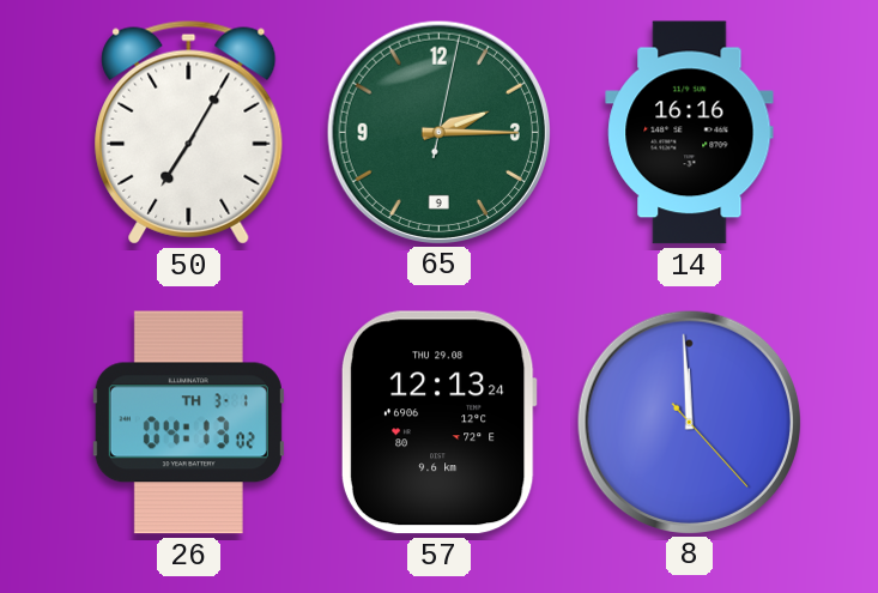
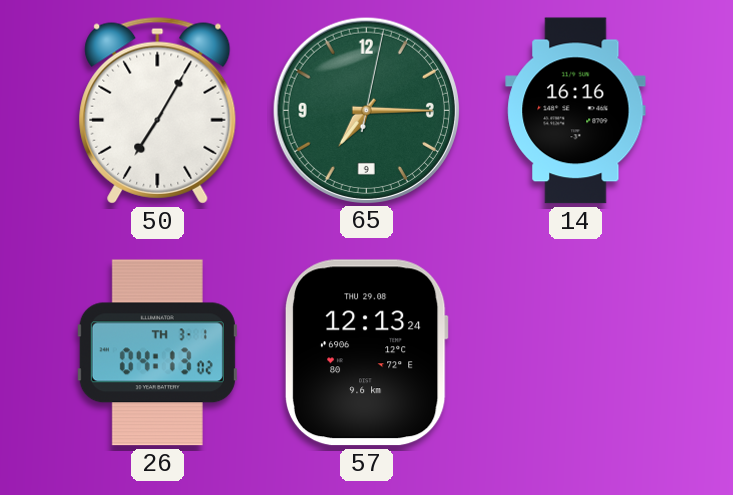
65: 2:15 -> 7:15
8: 11:59 -> none
